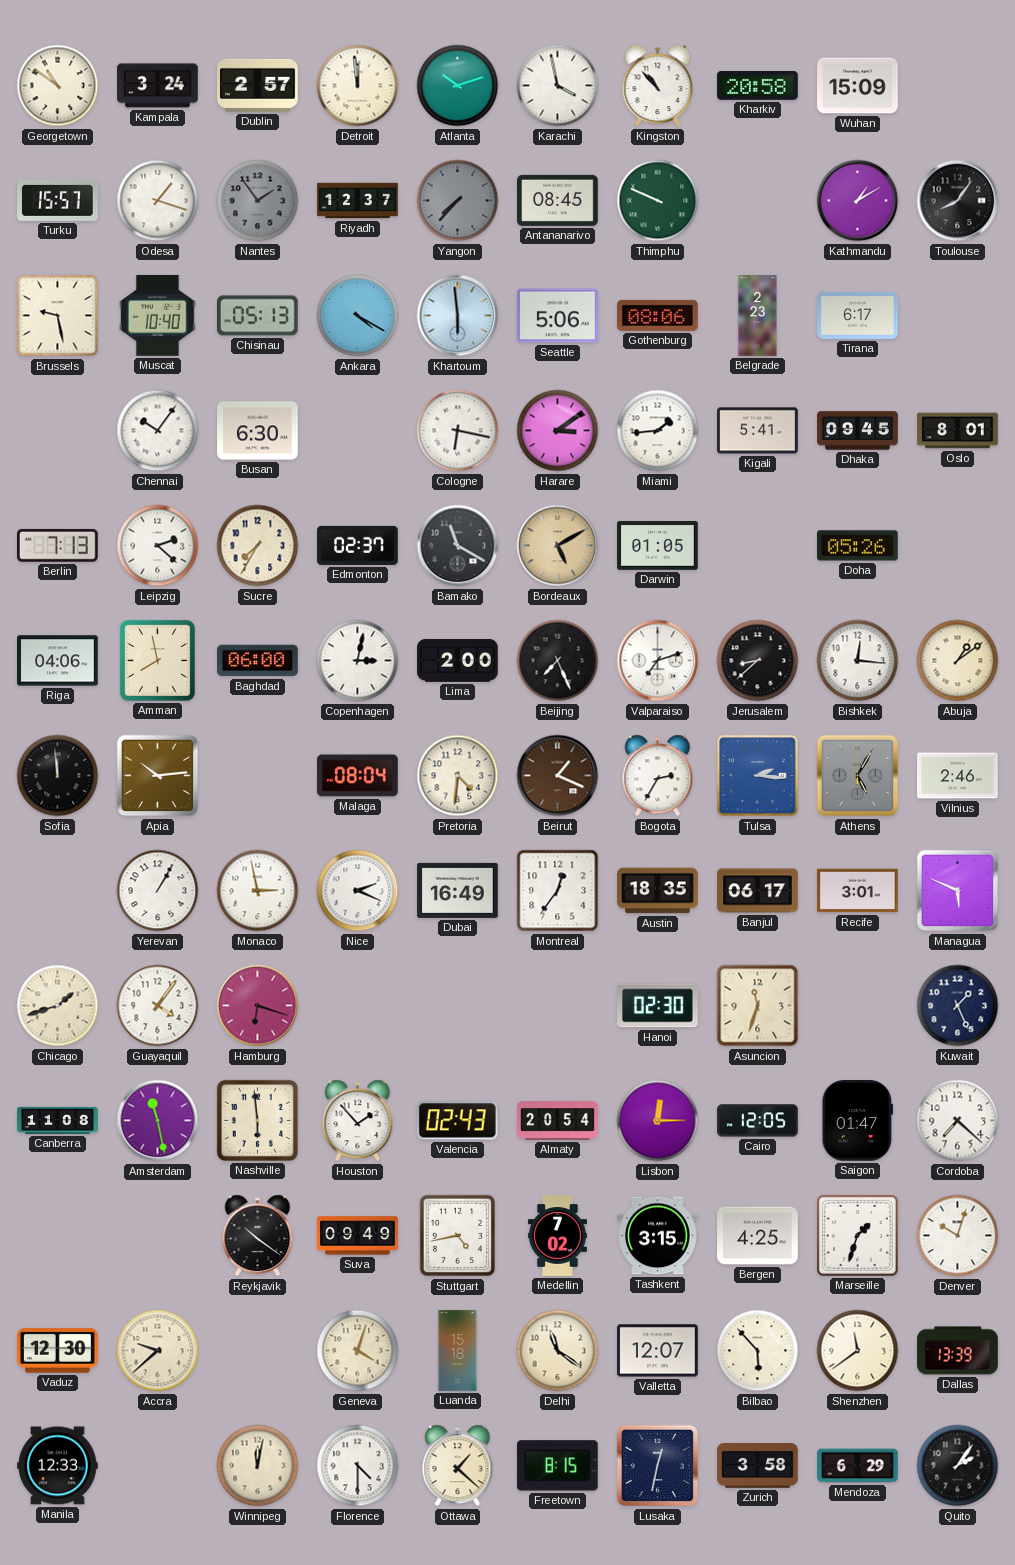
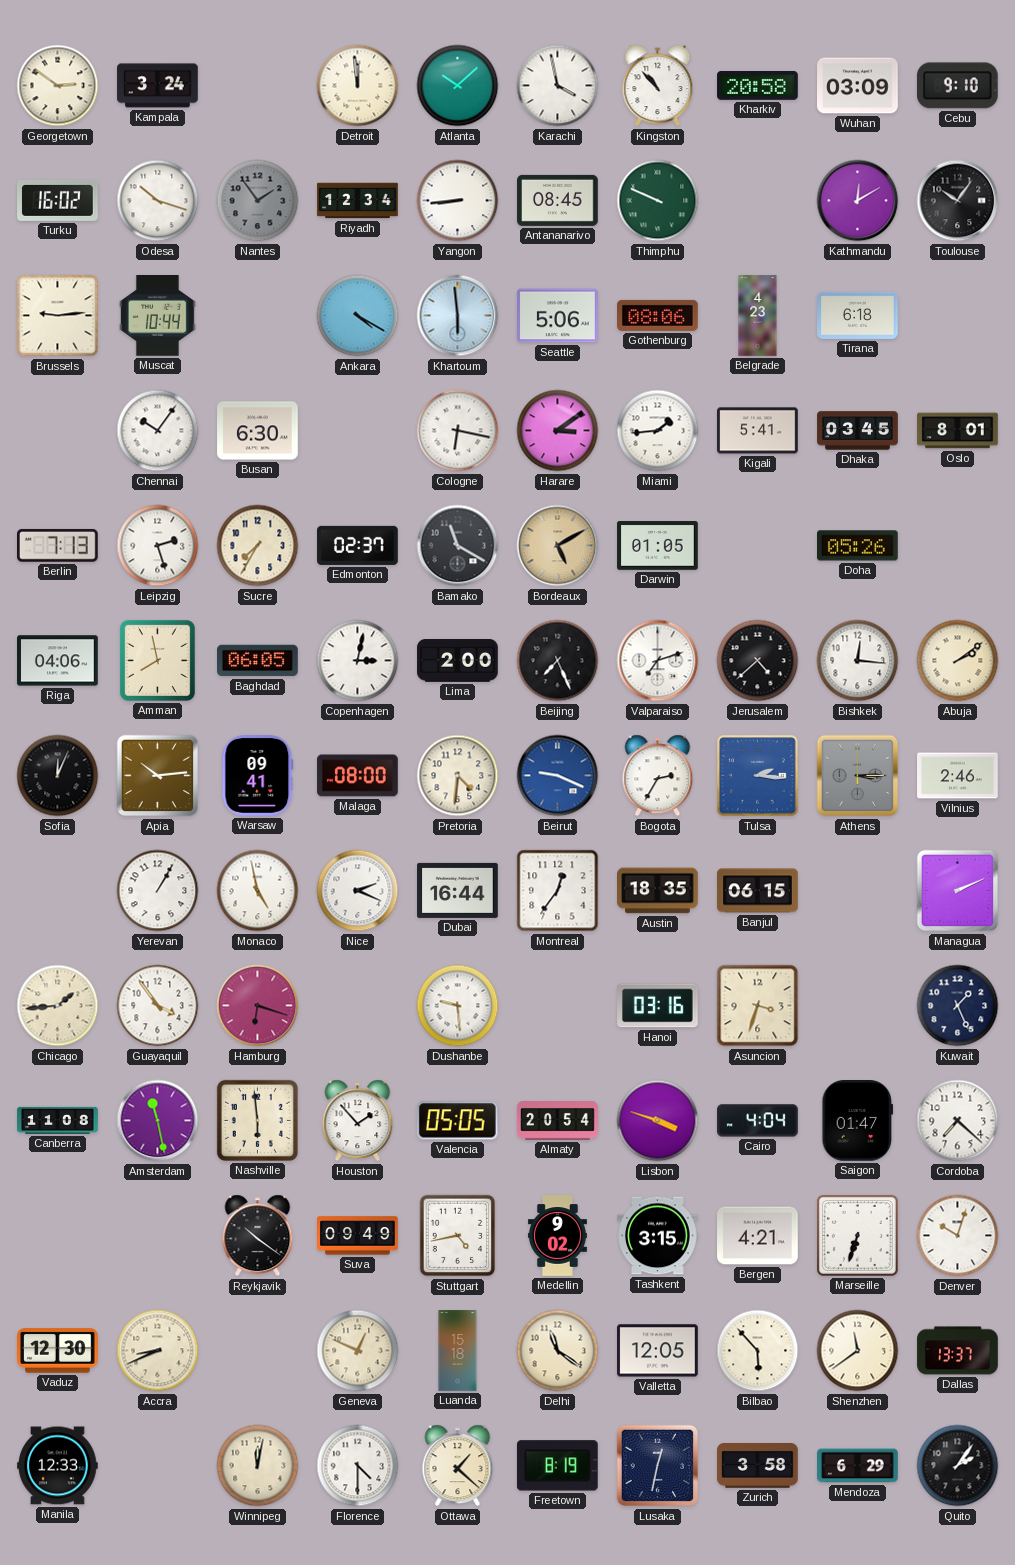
Georgetown: 10:51 -> 2:51
Dublin: 2:57 -> none
Atlanta: 10:12 -> 10:08
Wuhan: 15:09 -> 03:09
Cebu: none -> 9:10
Turku: 15:57 -> 16:02
Odesa: 1:18 -> 10:18
Riyadh: 12:37 -> 12:34
Yangon: 7:37 -> 8:44
Yangon dial: grey -> white
Kathmandu: 1:10 -> 12:10
Toulouse: 8:06 -> 10:06
Brussels: 9:28 -> 9:14
Muscat: 10:40 -> 10:44
Chisinau: 05:13 -> none
Belgrade: 2:23 -> 4:23
Tirana: 6:17 -> 6:18
Dhaka: 09:45 -> 03:45
Leipzig: 2:22 -> 2:27
Baghdad: 06:00 -> 06:05
Jerusalem: 8:38 -> 4:38
Abuja: 1:09 -> 2:09
Sofia: 11:59 -> 12:04
Warsaw: none -> 09:41
Malaga: 08:04 -> 08:00
Beirut: 1:19 -> 9:19
Beirut dial: brown -> blue
Athens: 5:05 -> 3:15
Monaco: 2:58 -> 4:58
Dubai: 16:49 -> 16:44
Banjul: 06:17 -> 06:15
Recife: 3:01 -> none
Managua: 5:49 -> 2:11
Chicago: 1:42 -> 1:44
Guayaquil: 4:06 -> 3:54
Dushanbe: none -> 9:29
Hanoi: 02:30 -> 03:16
Asuncion: 11:33 -> 3:33
Valencia: 02:43 -> 05:05
Lisbon: 12:15 -> 3:48
Cairo: 12:05 -> 4:04
Medellin: 7:02 -> 9:02
Bergen: 4:25 -> 4:21
Marseille: 1:33 -> 6:33
Accra: 9:38 -> 8:41
Geneva: 4:03 -> 12:49
Valletta: 12:07 -> 12:05
Dallas: 13:39 -> 13:37
Freetown: 8:15 -> 8:19
